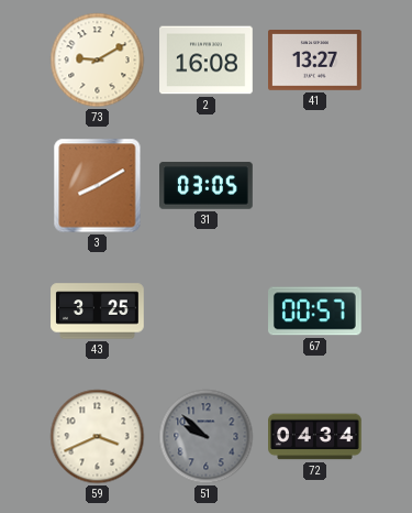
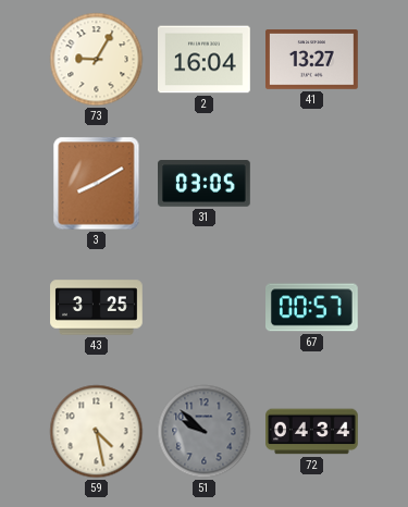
73: 9:10 -> 9:05
2: 16:08 -> 16:04
59: 3:41 -> 4:28
